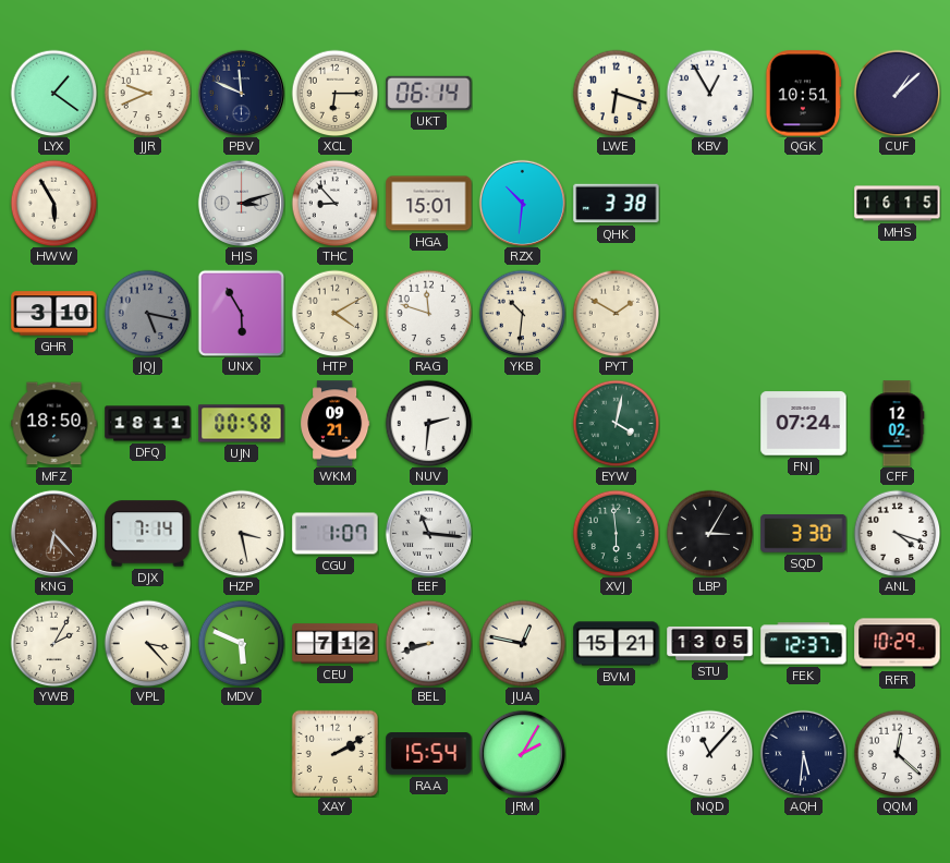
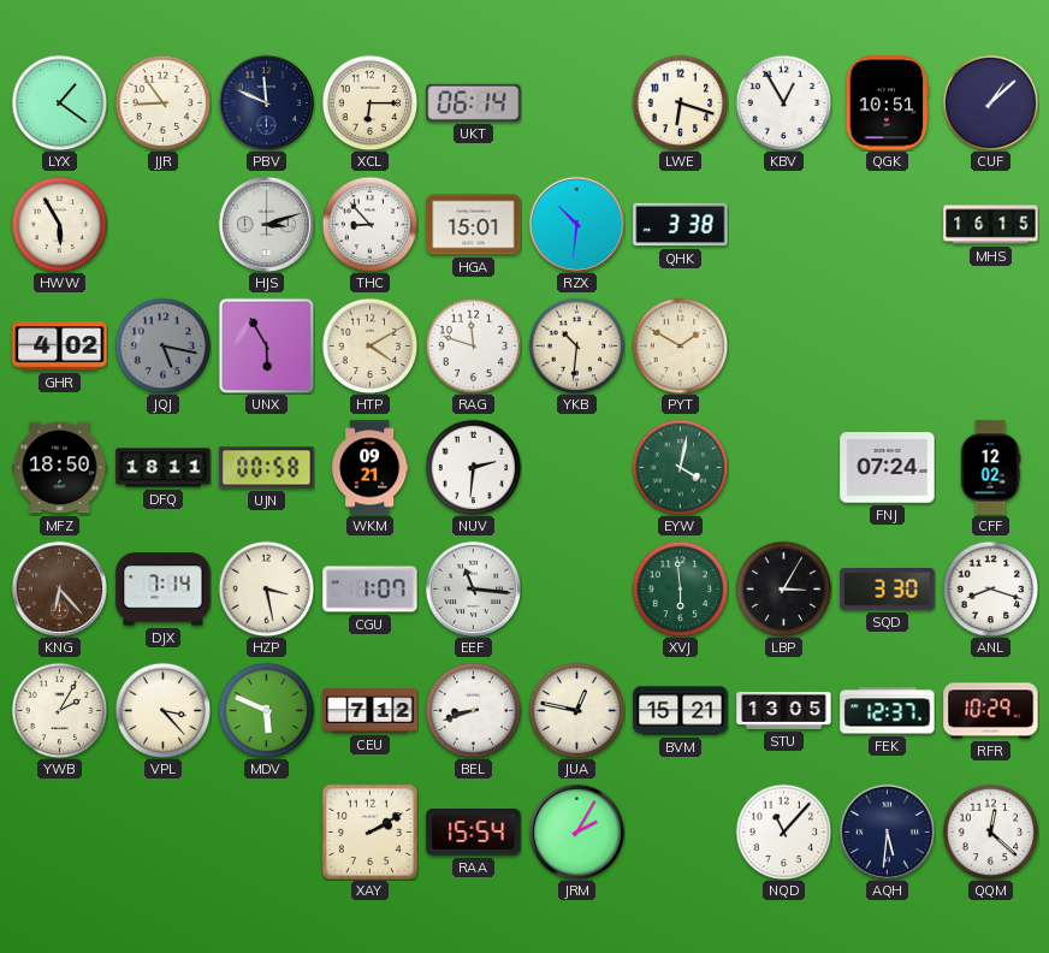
JJR: 9:41 -> 8:54
GHR: 3:10 -> 4:02
ANL: 4:18 -> 8:18
